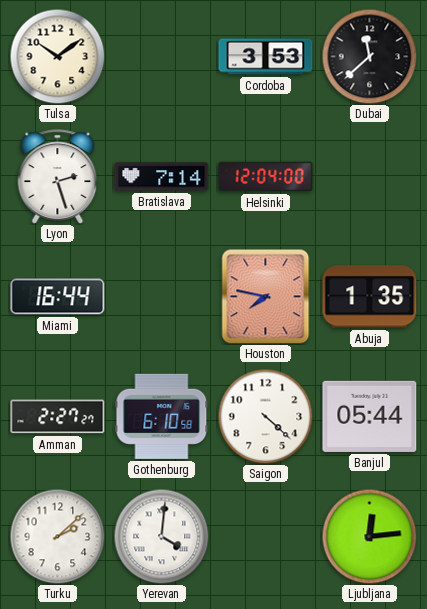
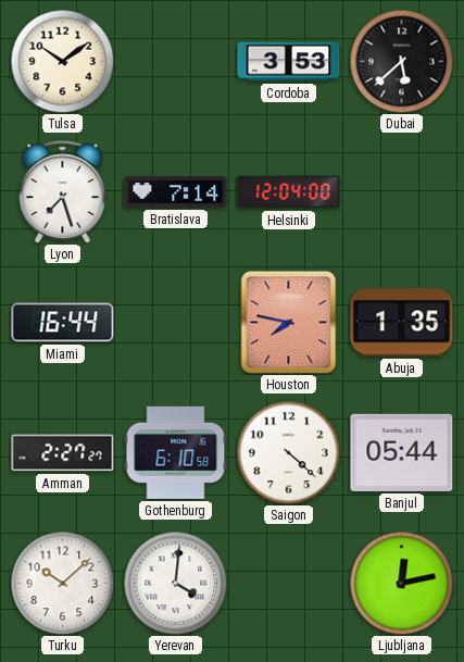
Dubai: 11:38 -> 5:38
Lyon: 2:27 -> 7:27
Turku: 2:08 -> 10:08
Ljubljana: 12:14 -> 12:13
